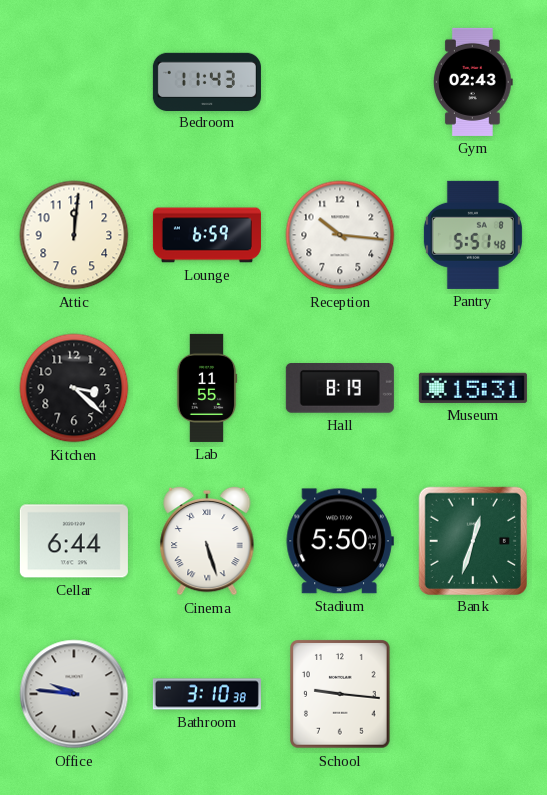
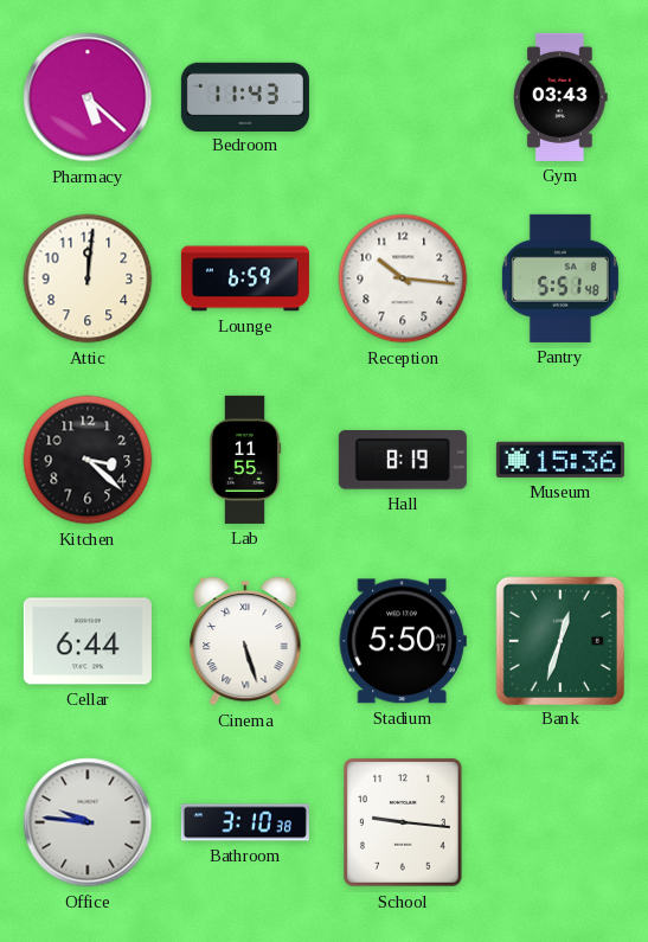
Pharmacy: none -> 5:22
Gym: 02:43 -> 03:43
Museum: 15:31 -> 15:36
